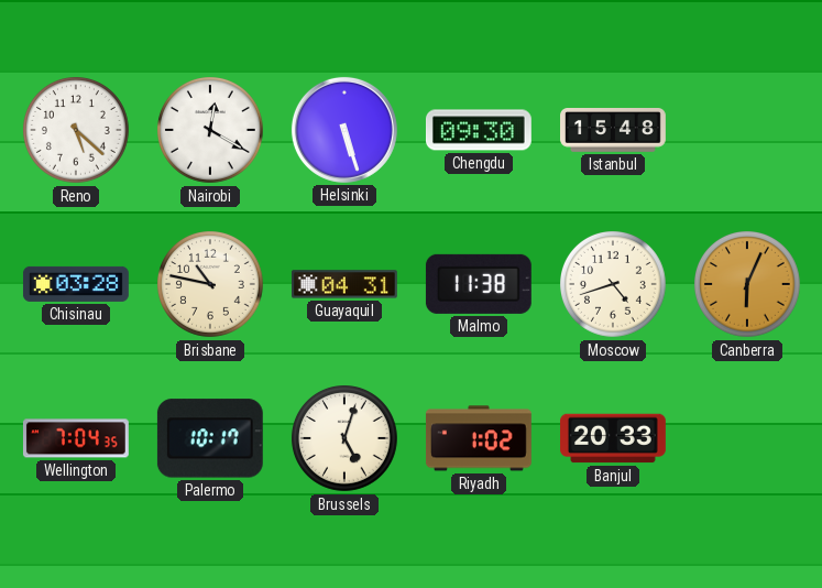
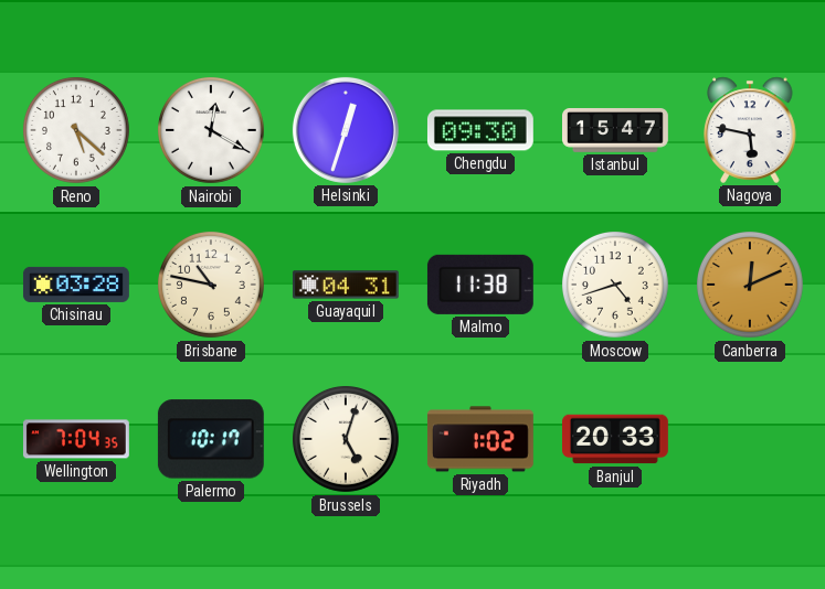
Helsinki: 5:27 -> 12:33
Istanbul: 15:48 -> 15:47
Nagoya: none -> 5:47
Canberra: 6:04 -> 12:11
